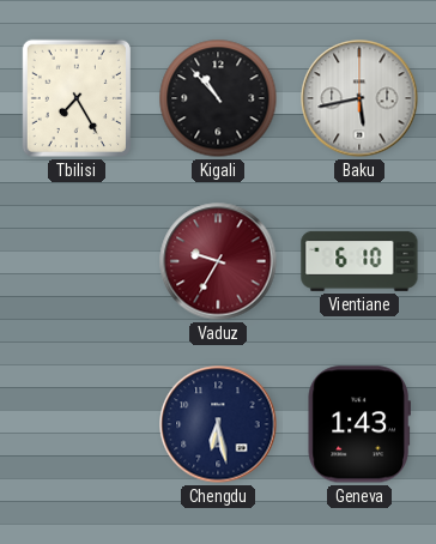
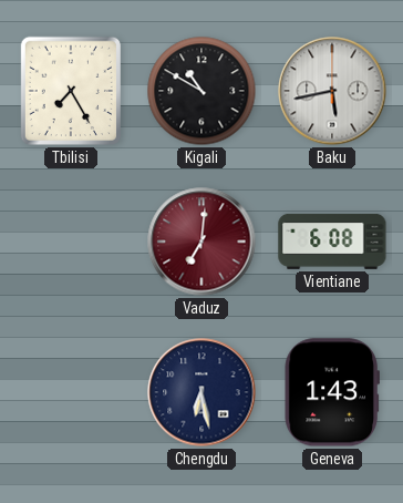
Kigali: 10:53 -> 10:50
Vaduz: 9:35 -> 7:01
Vientiane: 6:10 -> 6:08
